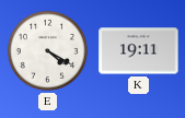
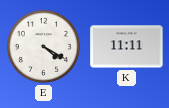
K: 19:11 -> 11:11
